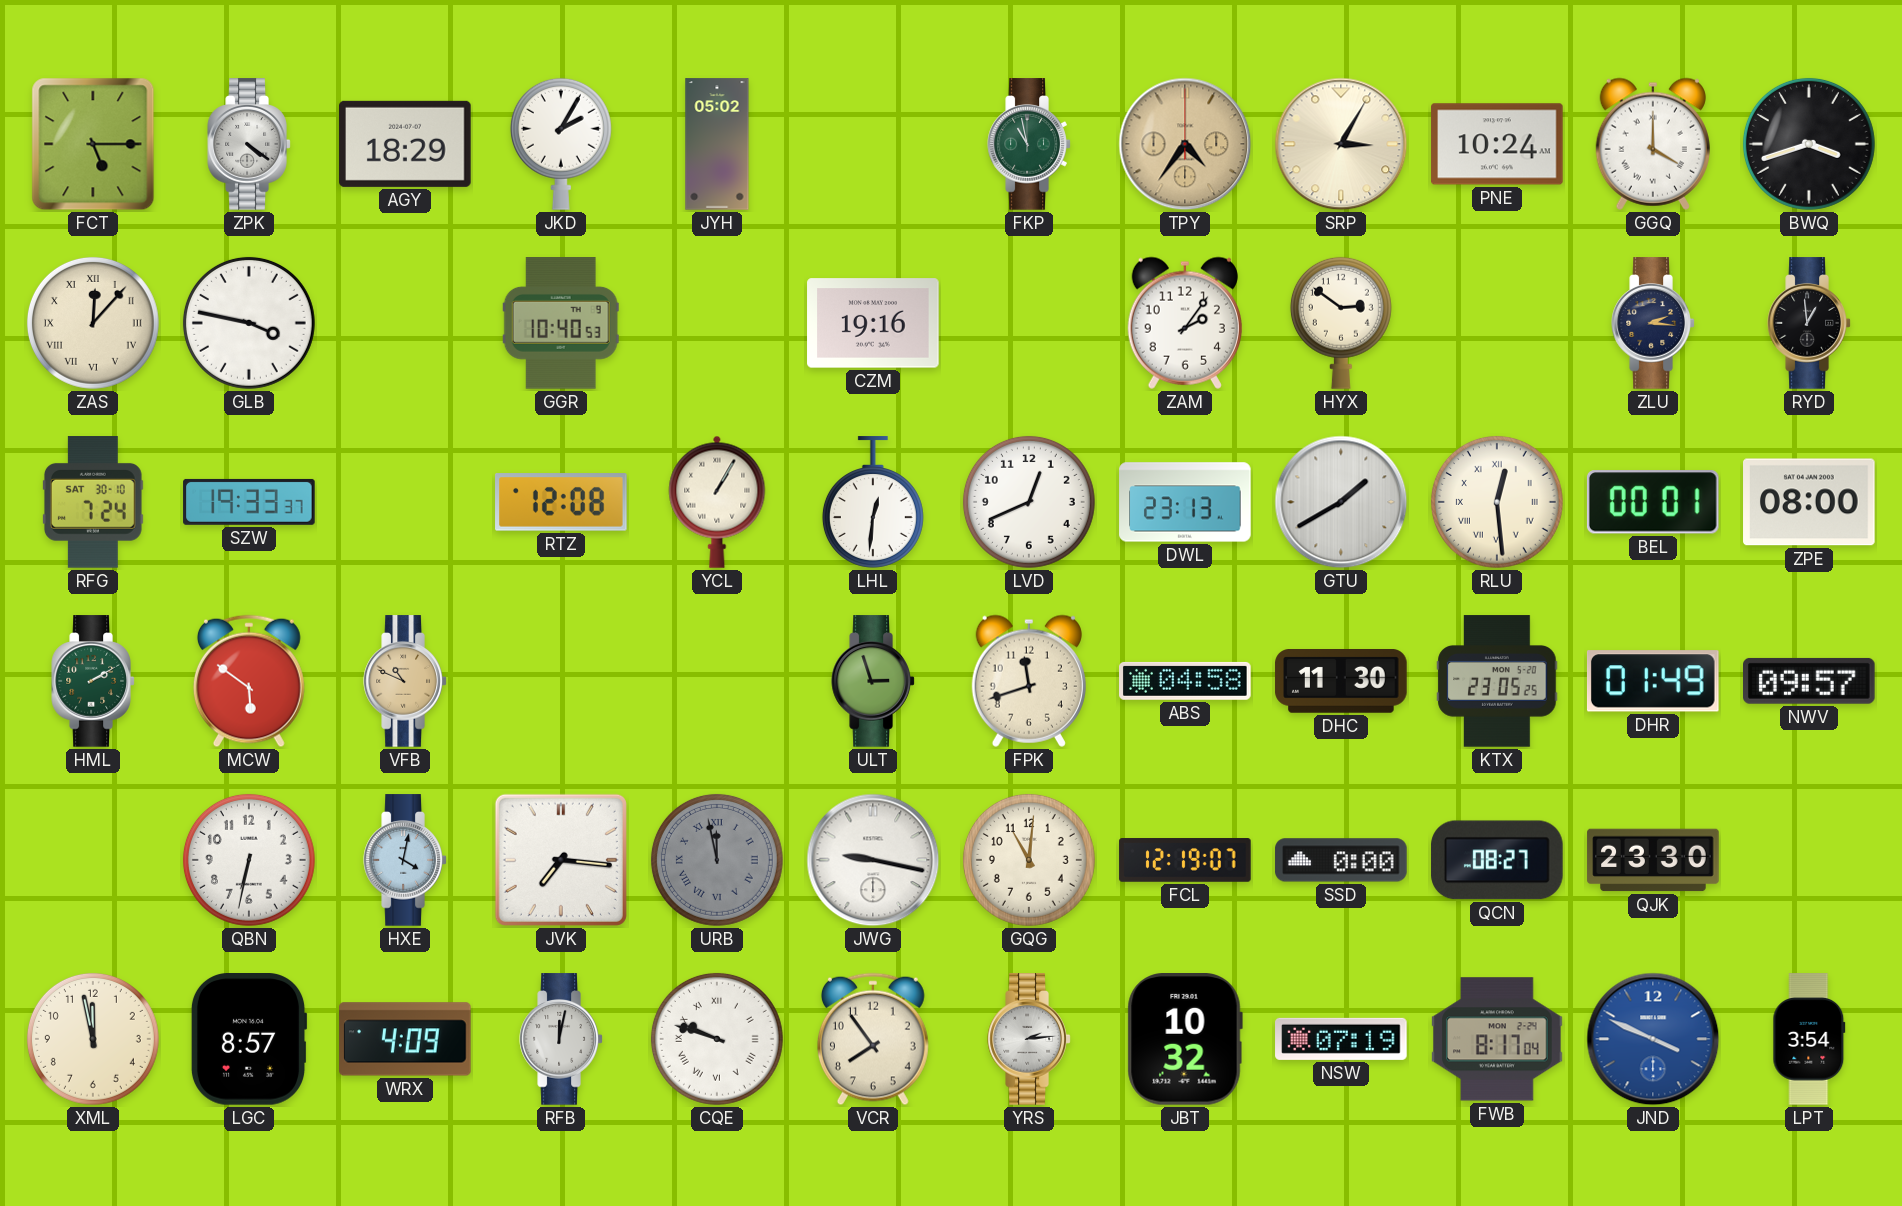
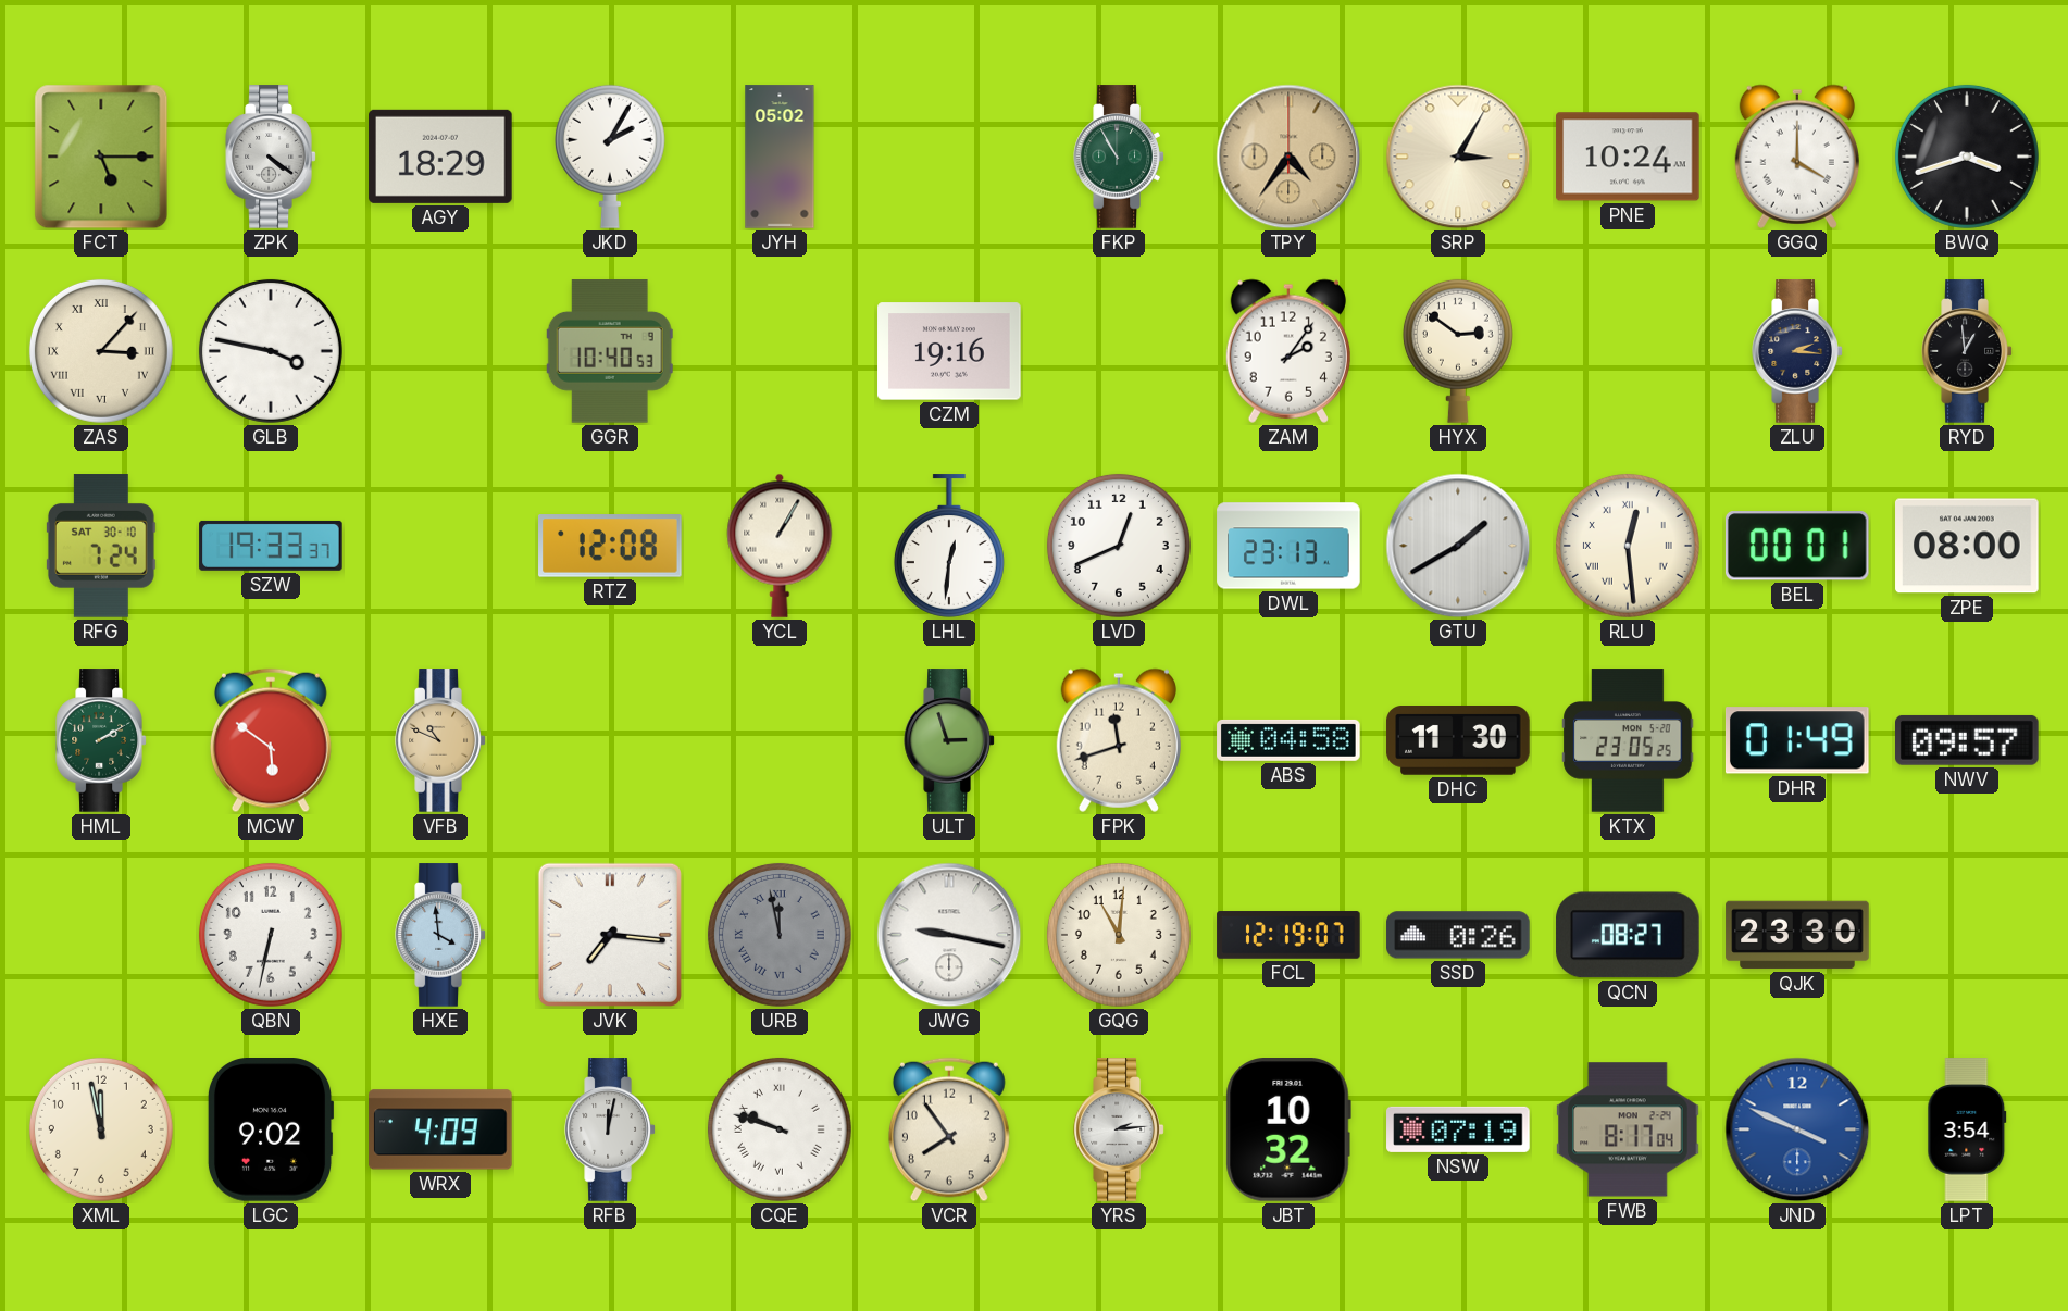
FKP: 10:58 -> 10:55
ZAS: 12:07 -> 3:07
HXE: 4:02 -> 3:59
SSD: 0:00 -> 0:26
LGC: 8:57 -> 9:02
